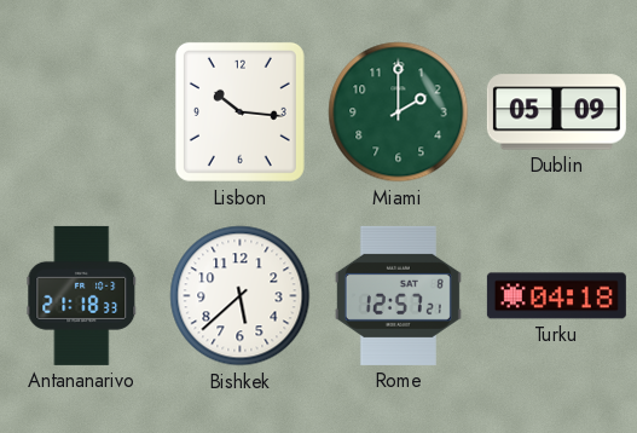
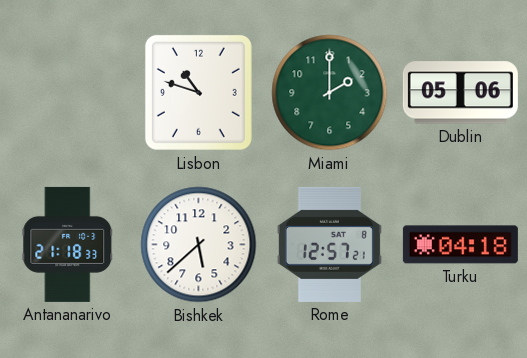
Lisbon: 10:16 -> 10:48
Dublin: 05:09 -> 05:06
